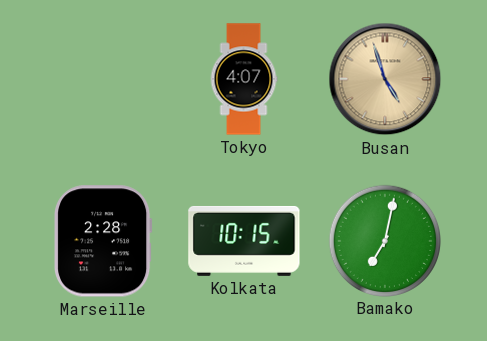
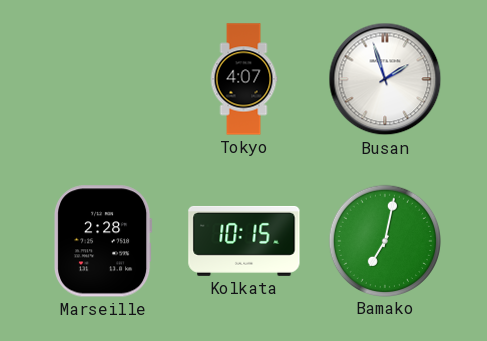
Busan: 4:57 -> 1:57
Busan dial: champagne -> white
